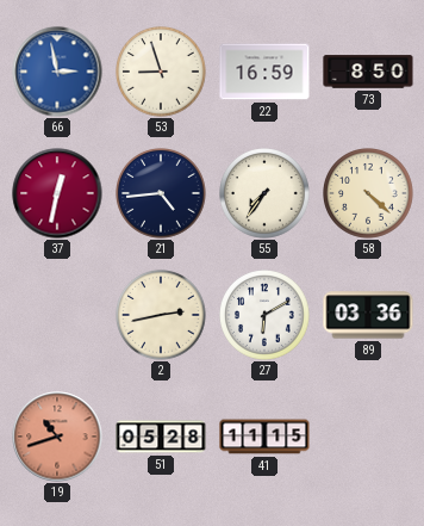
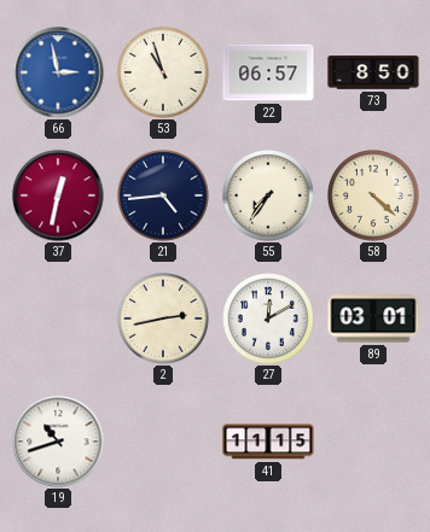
53: 8:57 -> 10:57
22: 16:59 -> 06:57
27: 6:10 -> 12:10
89: 03:36 -> 03:01
19 dial: salmon -> white
51: 05:28 -> none
